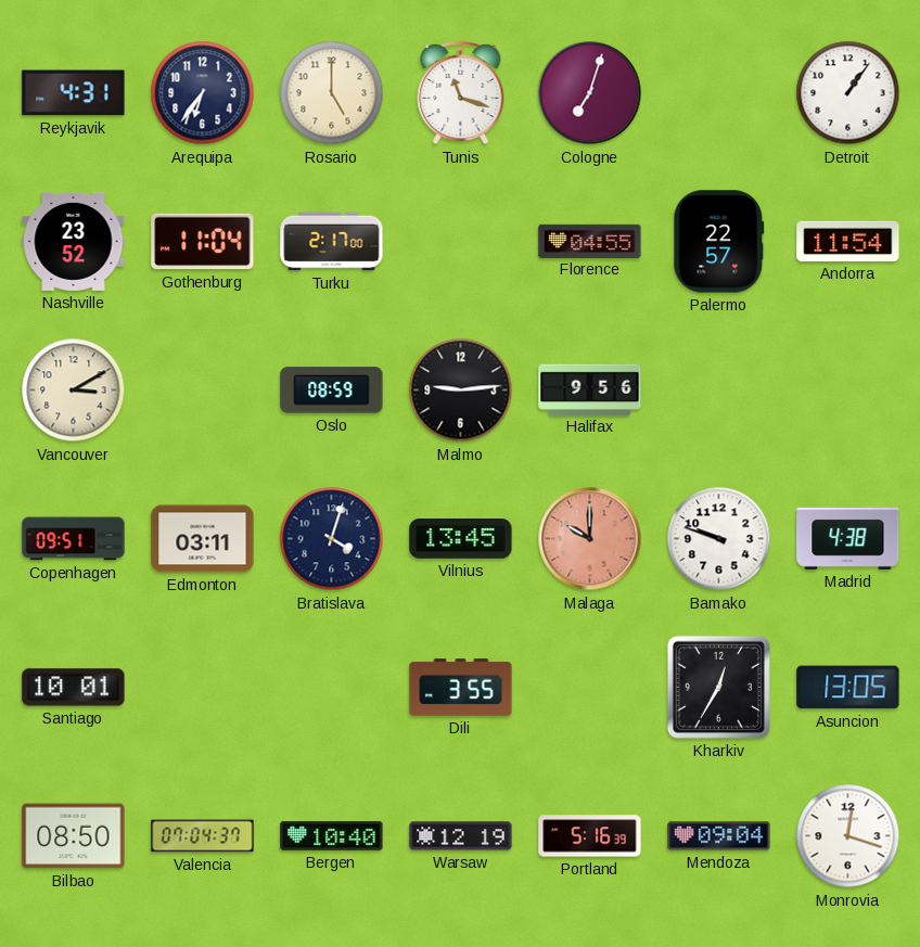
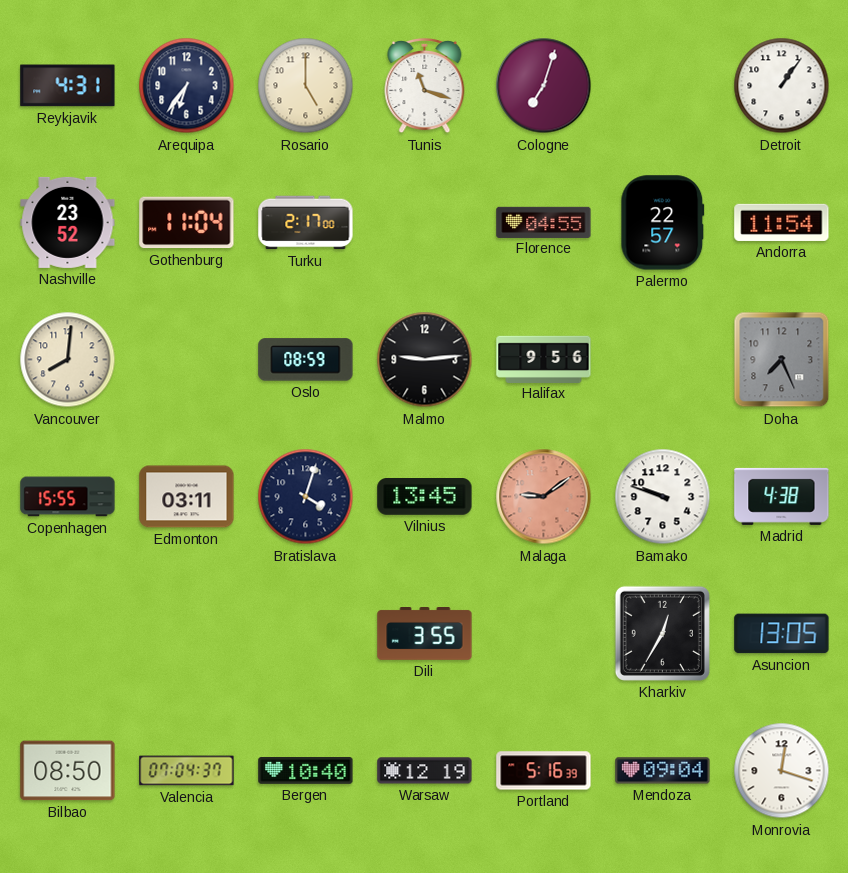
Vancouver: 3:10 -> 8:01
Doha: none -> 7:26
Copenhagen: 09:51 -> 15:55
Malaga: 10:00 -> 9:09
Santiago: 10:01 -> none
